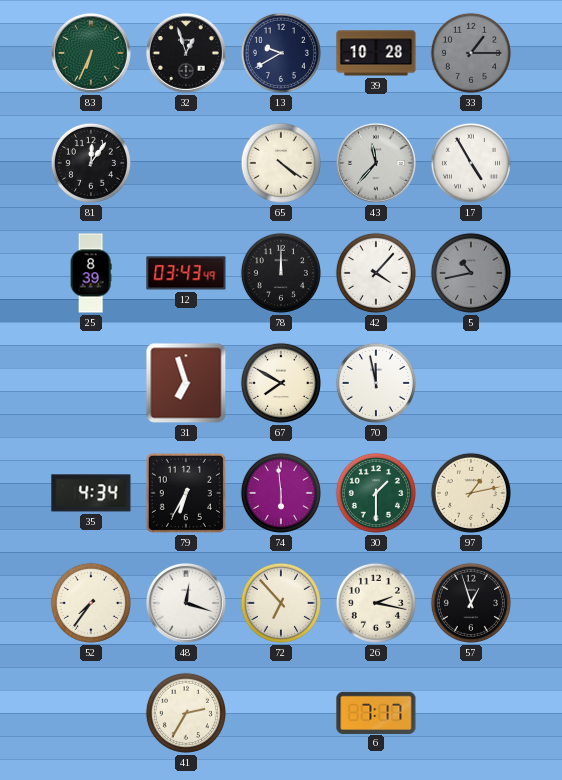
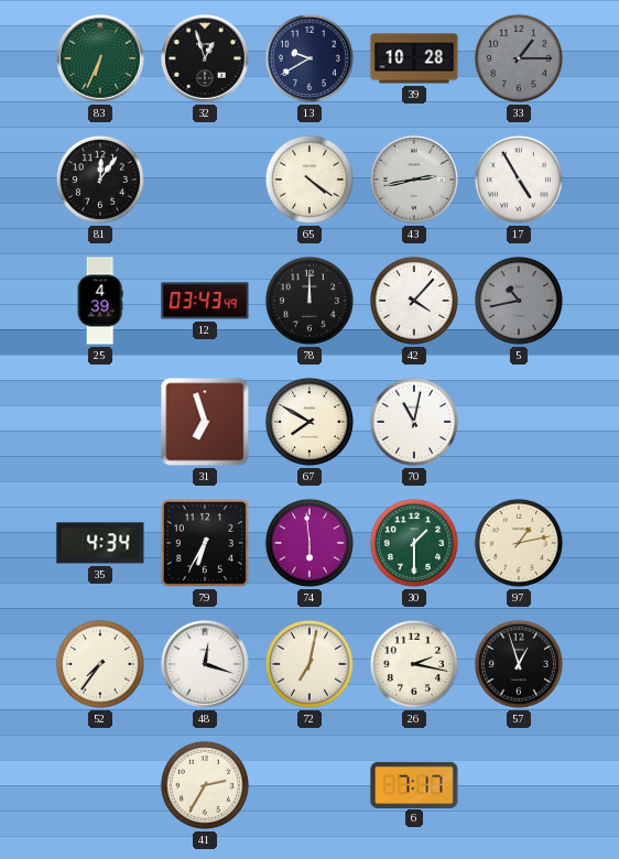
43: 11:37 -> 2:43
25: 8:39 -> 4:39
70: 11:58 -> 11:02
72: 6:53 -> 7:02
